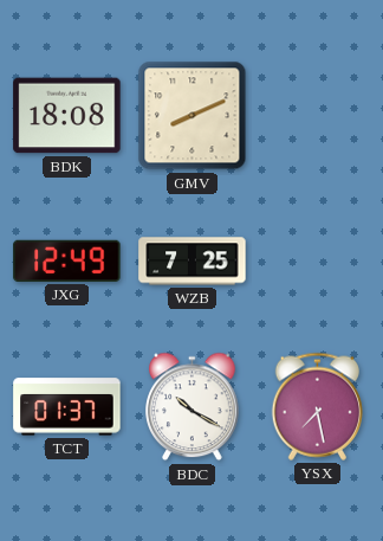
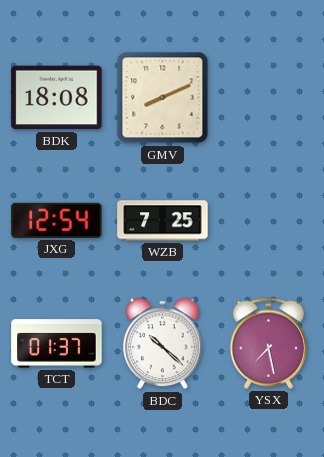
JXG: 12:49 -> 12:54
BDC: 10:20 -> 10:22
